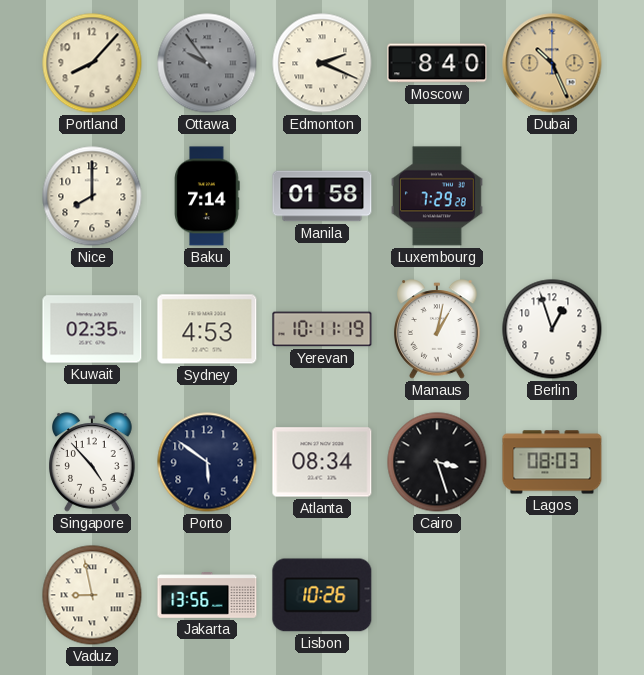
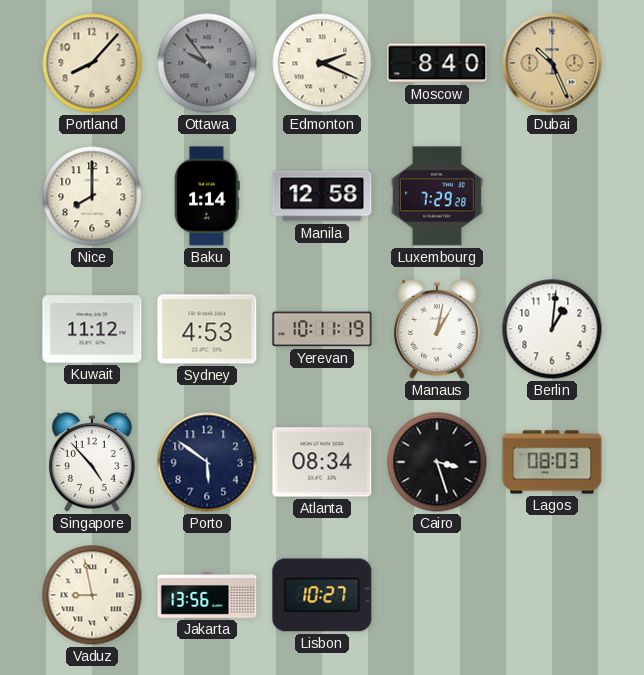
Baku: 7:14 -> 1:14
Manila: 01:58 -> 12:58
Kuwait: 02:35 -> 11:12
Berlin: 12:57 -> 1:01
Lisbon: 10:26 -> 10:27
